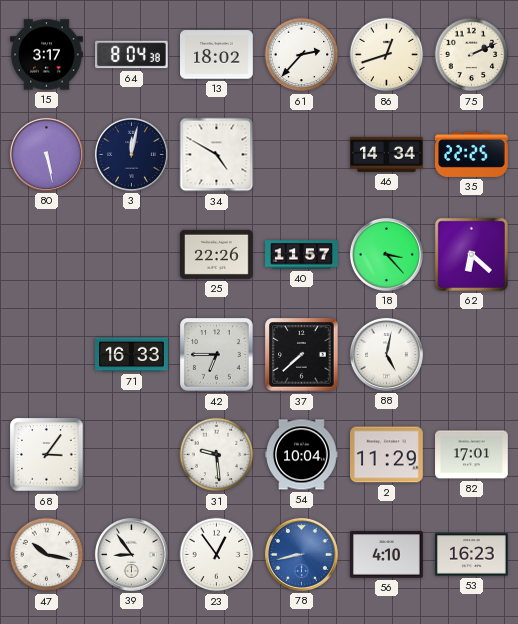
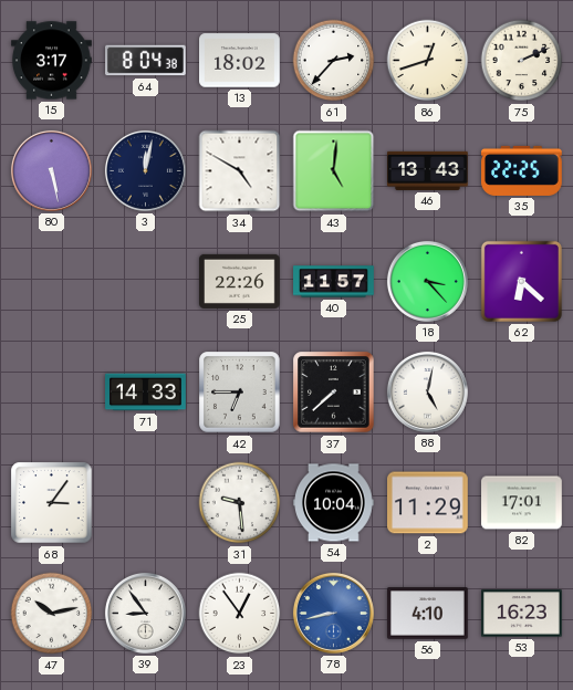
43: none -> 5:01
46: 14:34 -> 13:43
71: 16:33 -> 14:33
47: 10:17 -> 10:13
